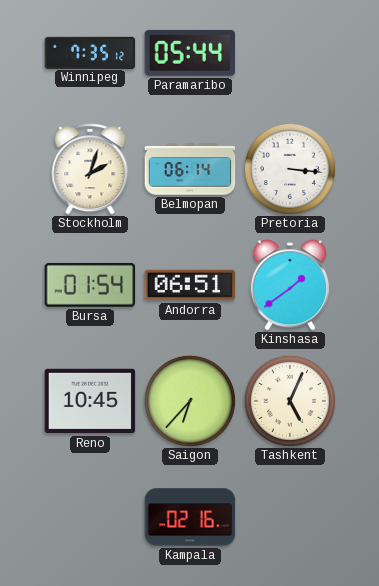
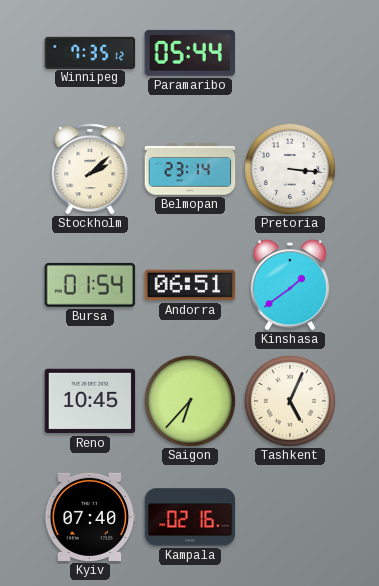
Stockholm: 2:03 -> 2:08
Belmopan: 06:14 -> 23:14
Kyiv: none -> 07:40
